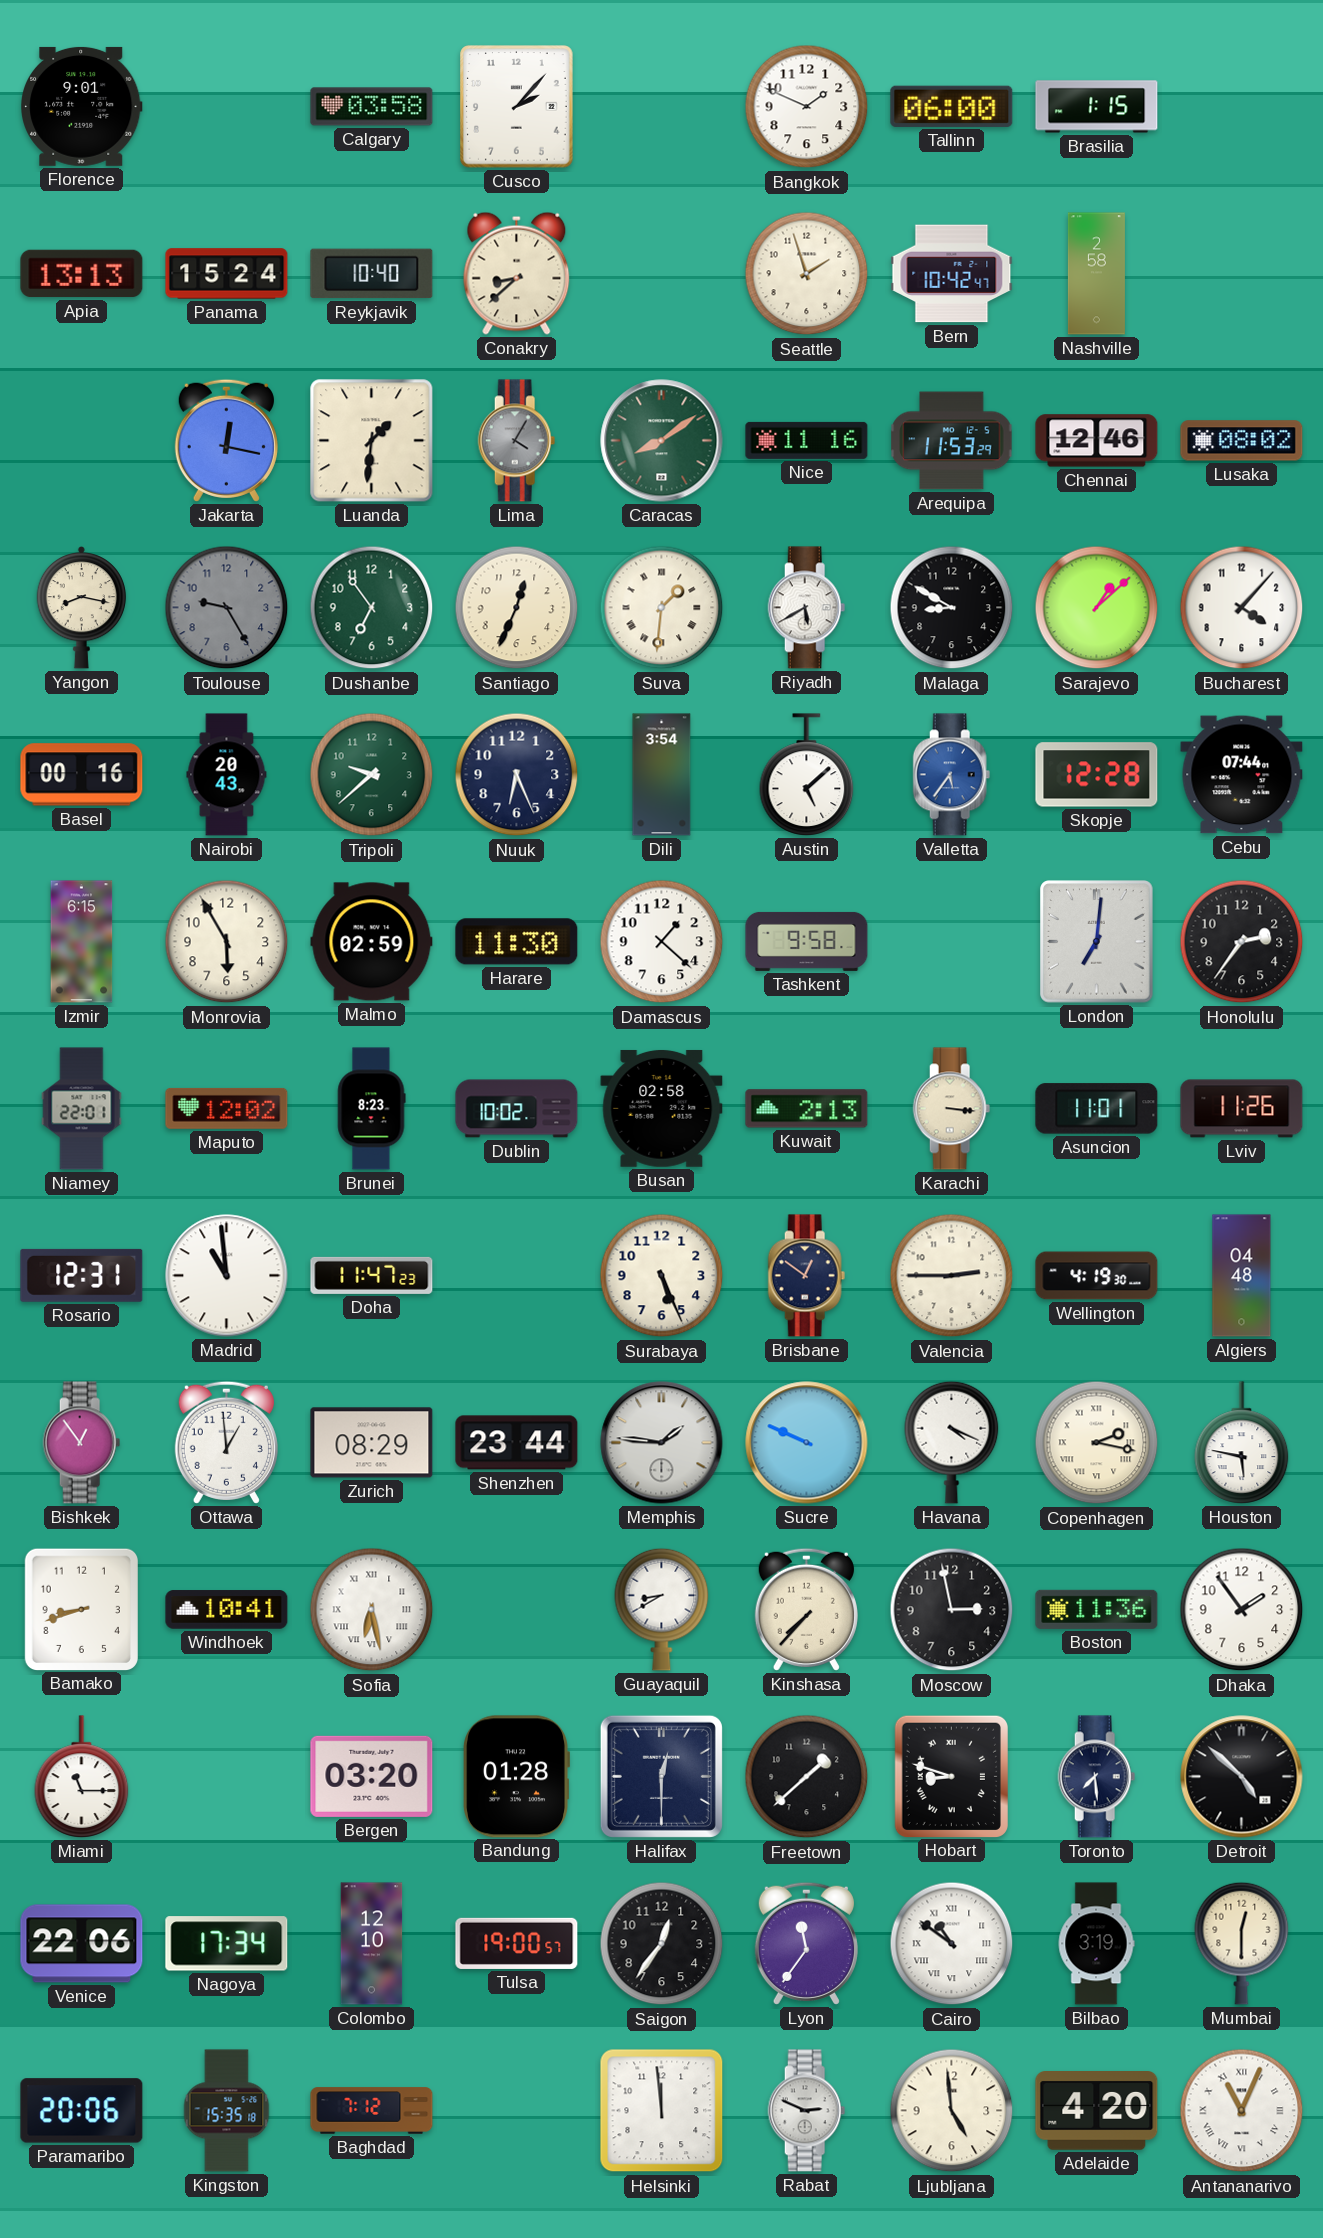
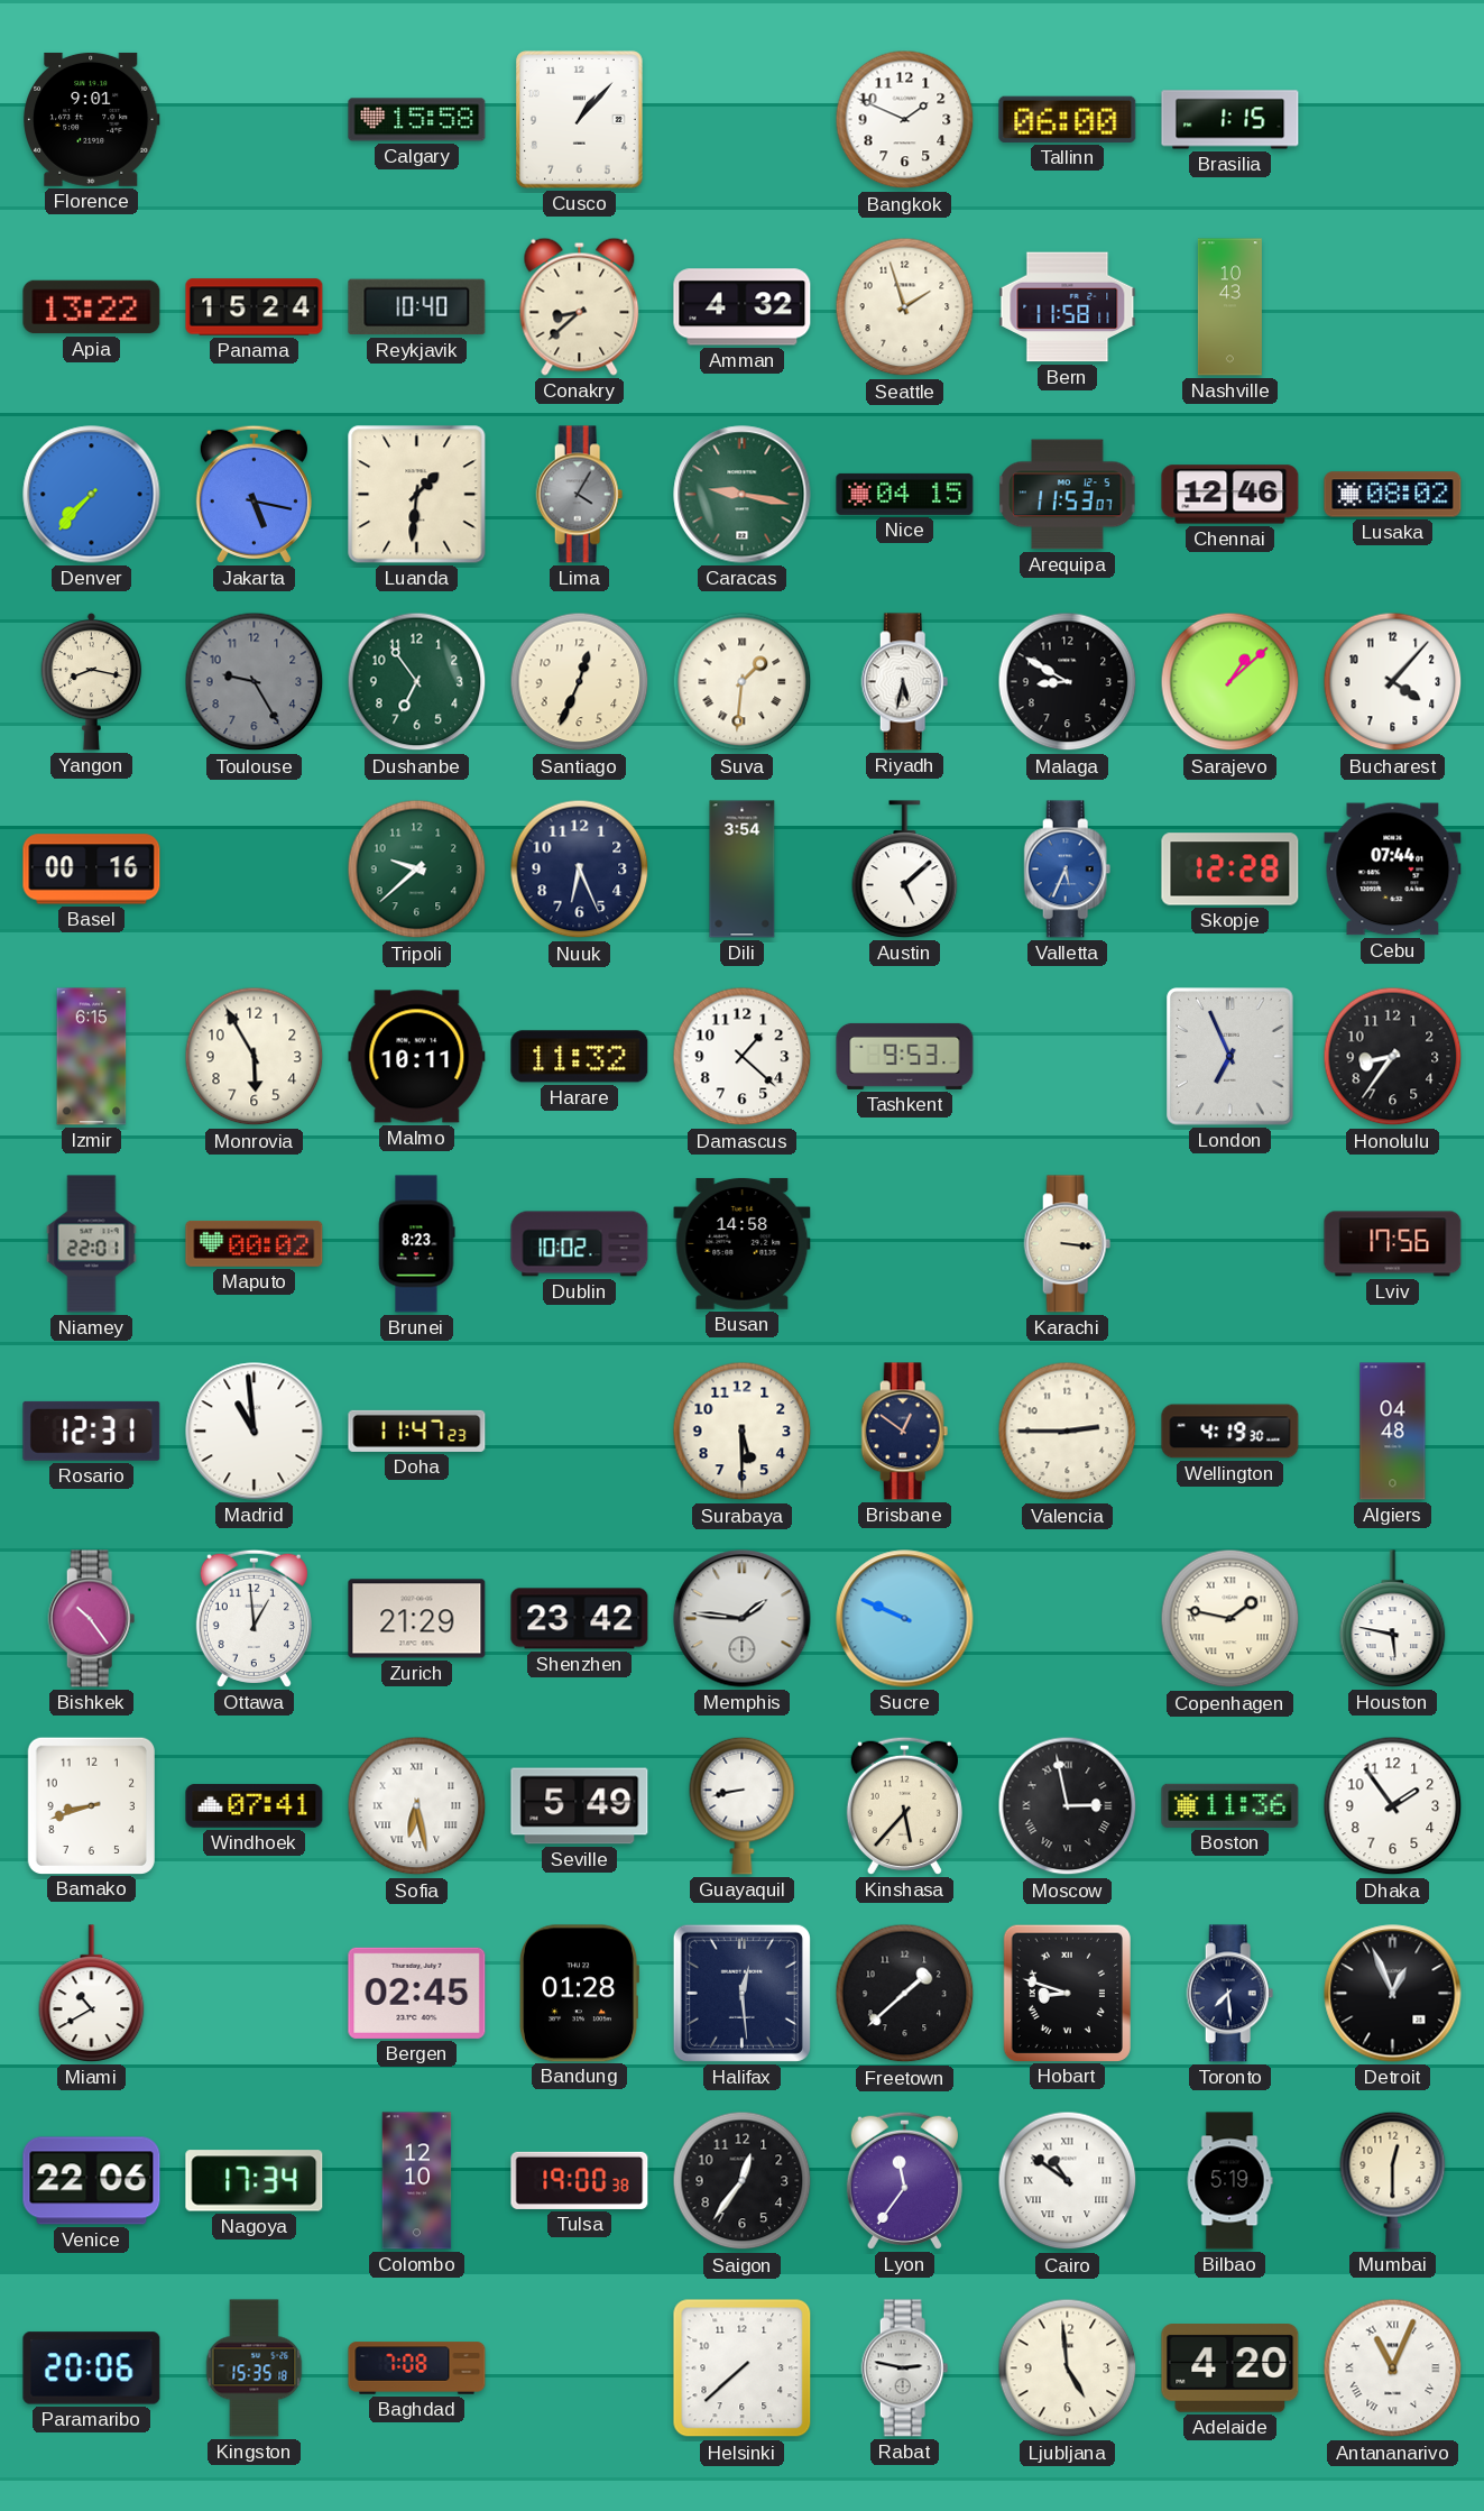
Calgary: 03:58 -> 15:58
Cusco: 2:07 -> 1:07
Apia: 13:13 -> 13:22
Amman: none -> 4:32
Bern: 10:42 -> 11:58
Nashville: 2:58 -> 10:43
Denver: none -> 7:37
Jakarta: 12:17 -> 5:17
Caracas: 8:09 -> 9:17
Nice: 11:16 -> 04:15
Arequipa: 11:53:29 -> 11:53:07
Riyadh: 5:40 -> 5:32
Nairobi: 20:43 -> none
Valletta: 5:36 -> 5:34
Malmo: 02:59 -> 10:11
Harare: 11:30 -> 11:32
Tashkent: 9:58 -> 9:53
London: 7:01 -> 6:56
Honolulu: 2:36 -> 8:36
Maputo: 12:02 -> 00:02
Busan: 02:58 -> 14:58
Kuwait: 2:13 -> none
Asuncion: 11:01 -> none
Lviv: 11:26 -> 17:56
Surabaya: 5:26 -> 5:30
Bishkek: 12:54 -> 10:24
Zurich: 08:29 -> 21:29
Shenzhen: 23:44 -> 23:42
Havana: 4:19 -> none
Copenhagen: 2:17 -> 1:47
Windhoek: 10:41 -> 07:41
Seville: none -> 5:49
Guayaquil: 8:40 -> 8:43
Kinshasa: 7:37 -> 5:37
Moscow numerals: Arabic -> Roman
Miami: 11:15 -> 10:40
Bergen: 03:20 -> 02:45
Halifax: 12:30 -> 12:29
Detroit: 4:52 -> 12:56
Tulsa: 19:00:57 -> 19:00:38
Bilbao: 3:19 -> 5:19
Baghdad: 7:12 -> 7:08
Helsinki: 11:59 -> 7:38
Rabat: 2:49 -> 2:47
